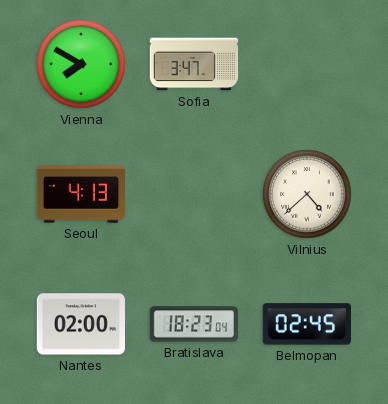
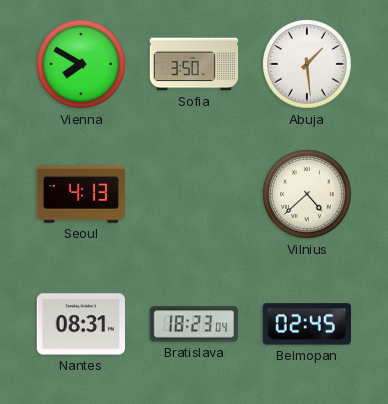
Sofia: 3:47 -> 3:50
Abuja: none -> 1:29
Nantes: 02:00 -> 08:31
